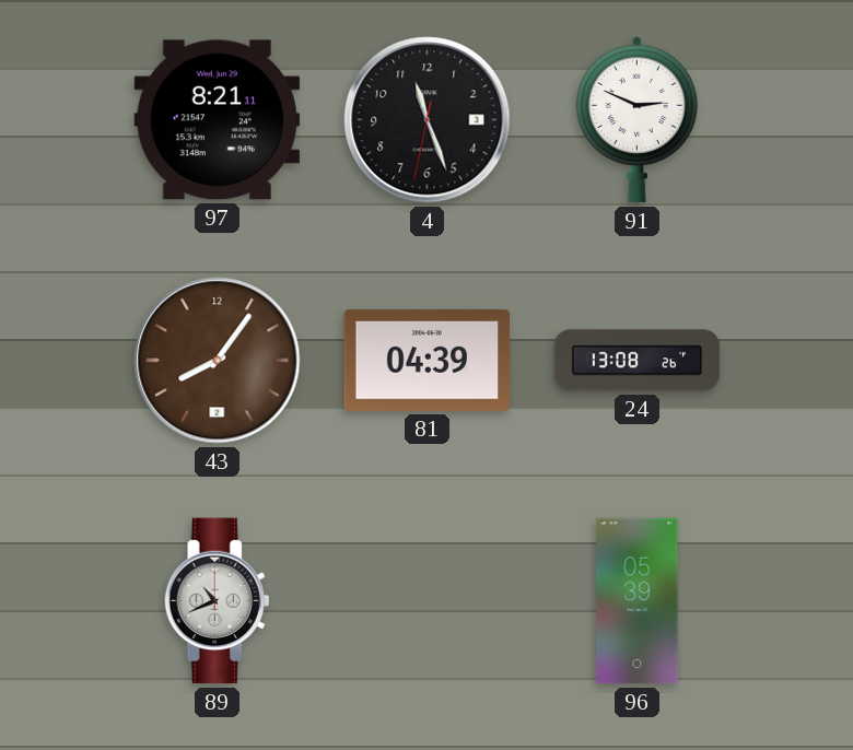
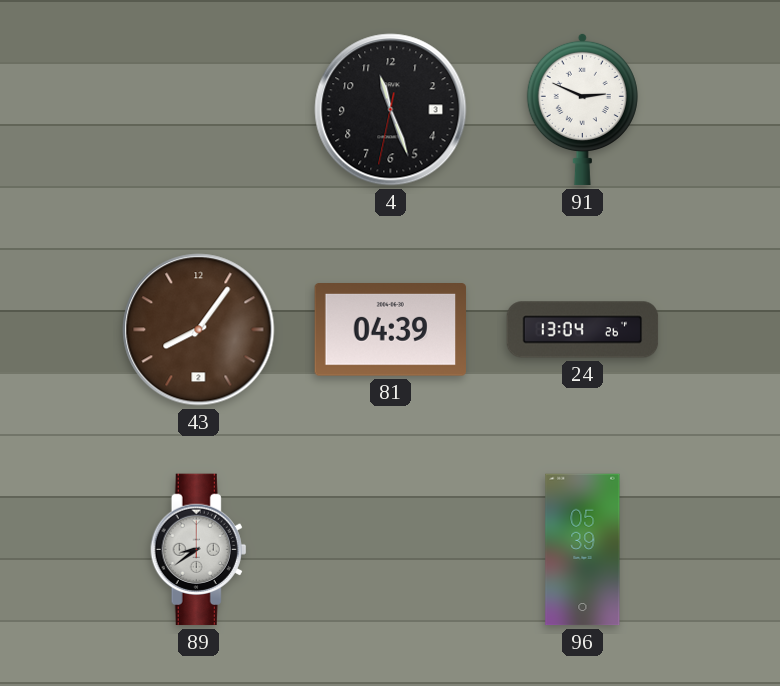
97: 8:21 -> none
24: 13:08 -> 13:04
89: 10:41 -> 8:39
